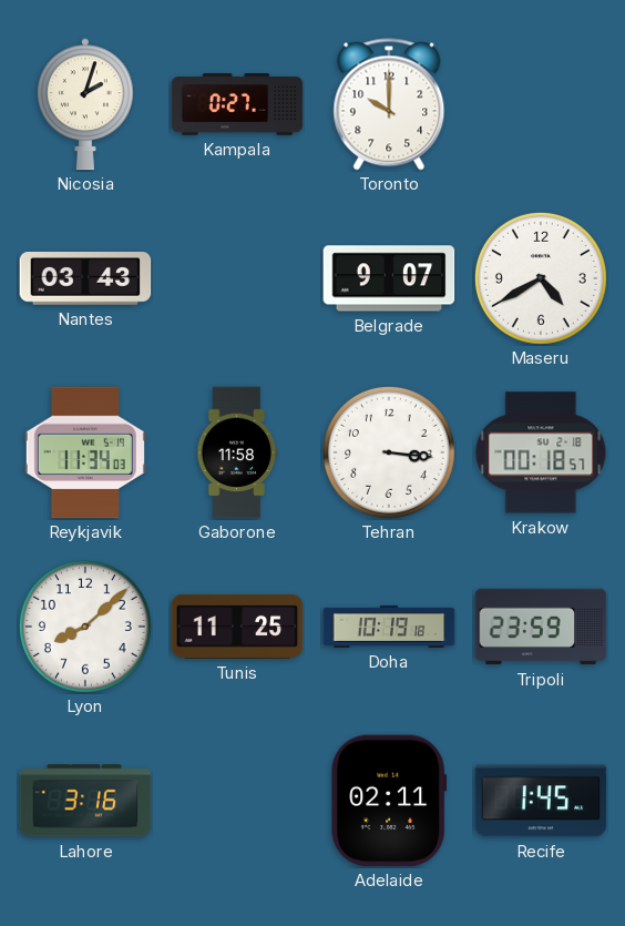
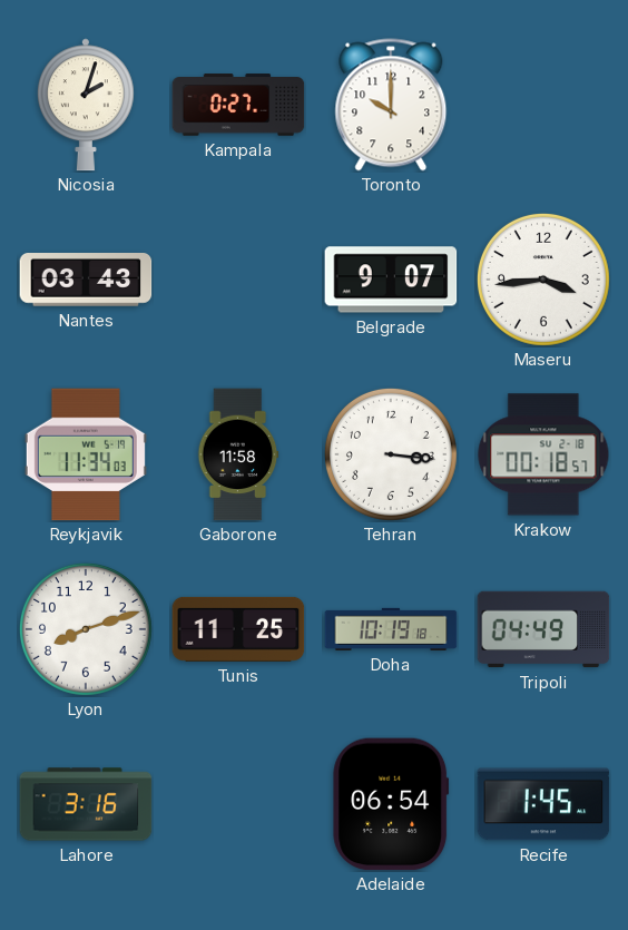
Maseru: 4:40 -> 3:44
Lyon: 8:08 -> 8:12
Tripoli: 23:59 -> 04:49
Adelaide: 02:11 -> 06:54
